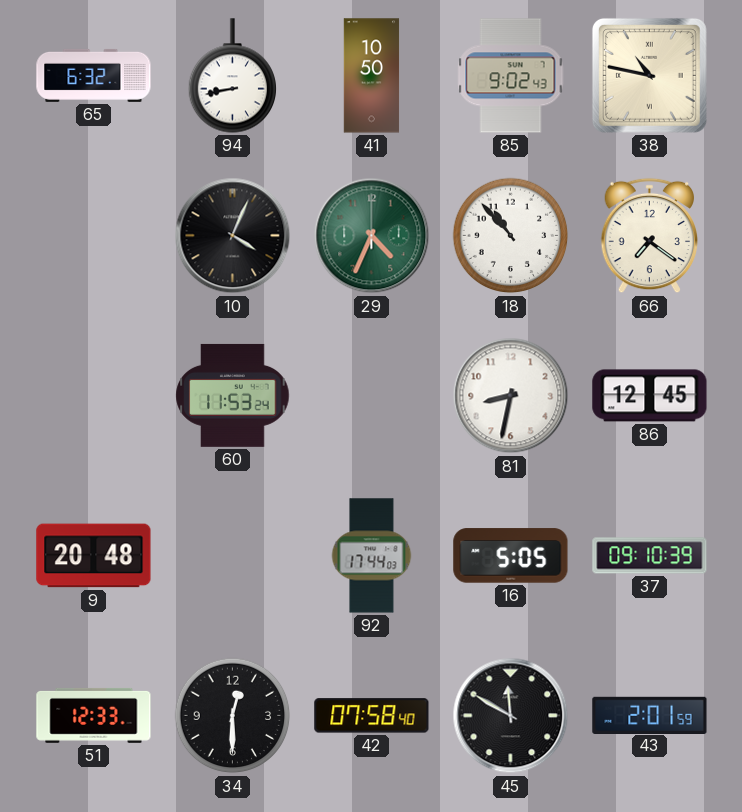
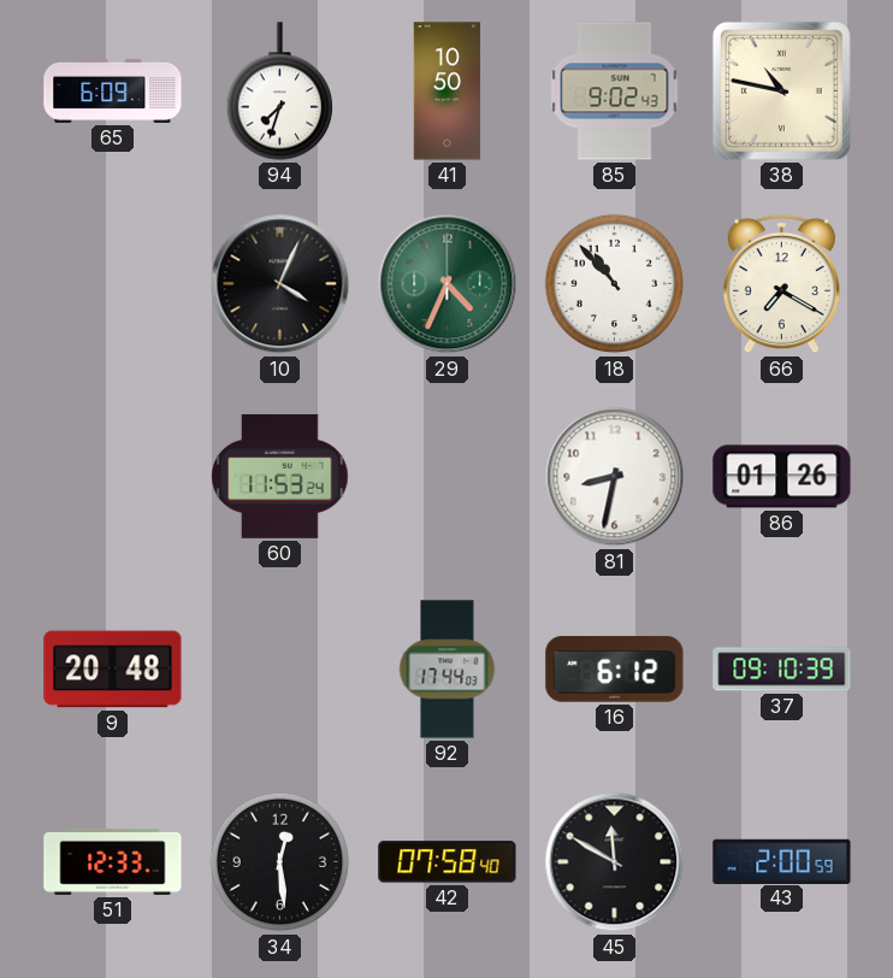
65: 6:32 -> 6:09
94: 8:43 -> 7:33
66: 7:21 -> 7:20
86: 12:45 -> 01:26
16: 5:05 -> 6:12
34: 12:30 -> 12:29
43: 2:01 -> 2:00
